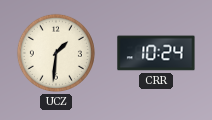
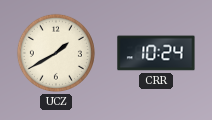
UCZ: 1:31 -> 1:40
